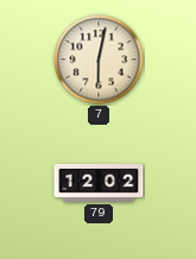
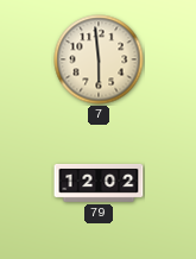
7: 6:02 -> 5:59
